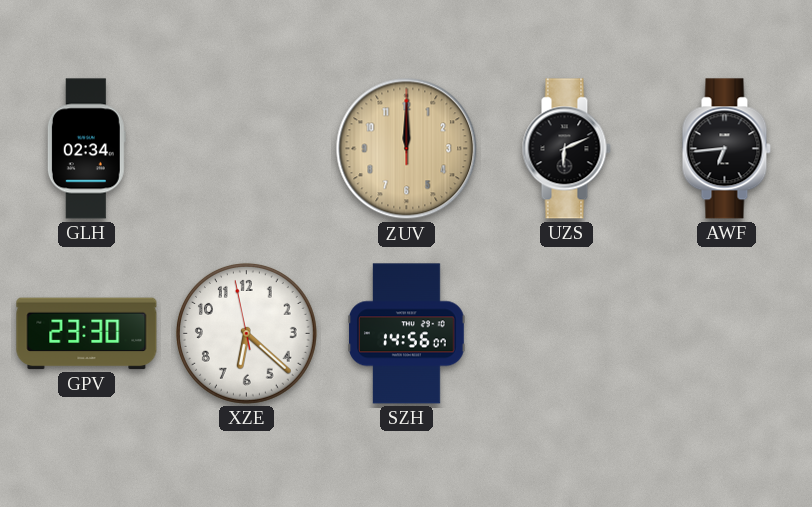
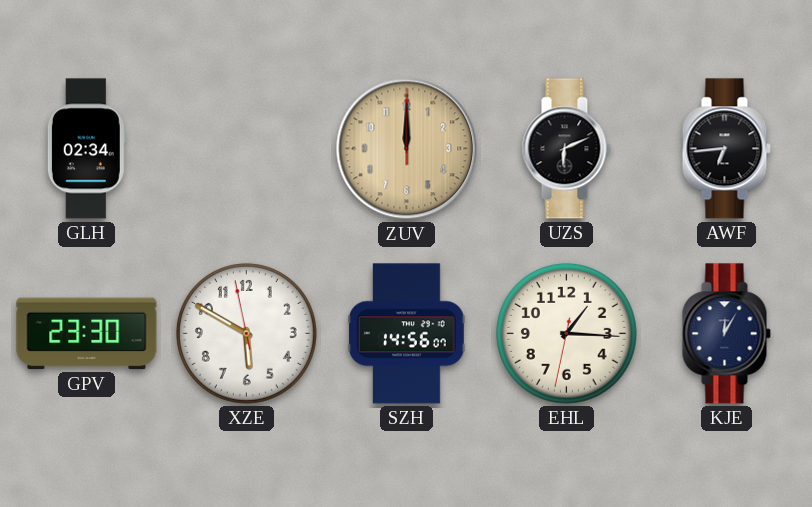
XZE: 6:21 -> 5:49
EHL: none -> 1:15
KJE: none -> 12:05
